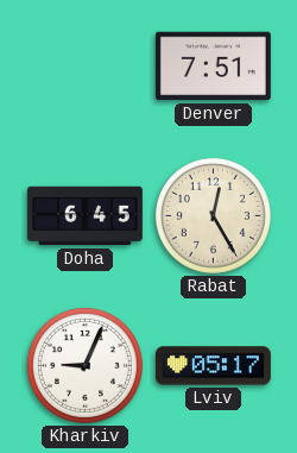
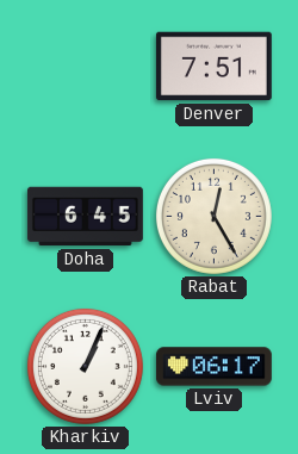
Kharkiv: 9:04 -> 1:04
Lviv: 05:17 -> 06:17
